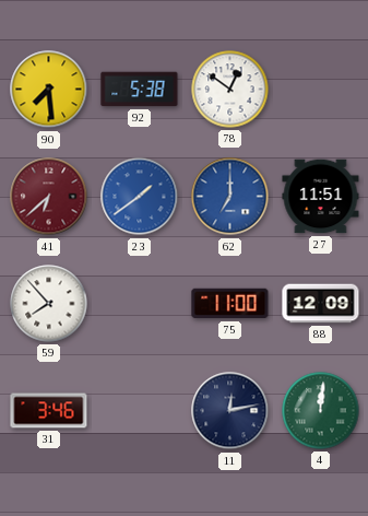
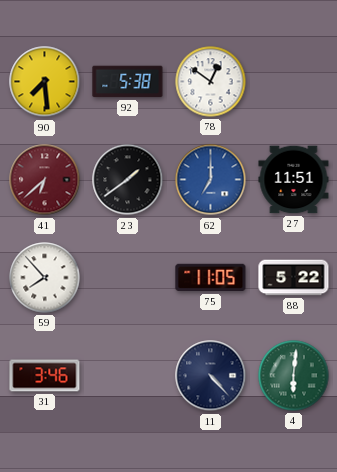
23 dial: blue -> black
75: 11:00 -> 11:05
88: 12:09 -> 5:22
11: 12:13 -> 4:23
4: 12:01 -> 6:01
